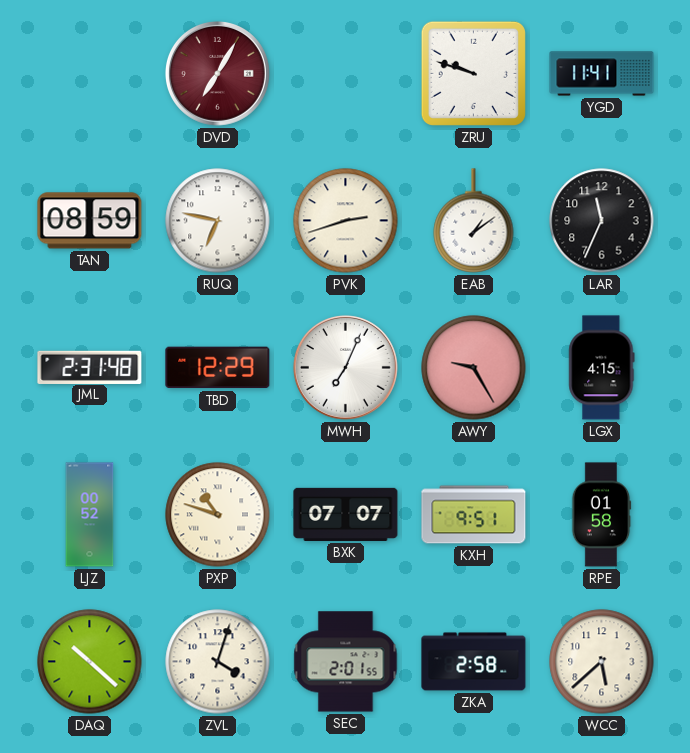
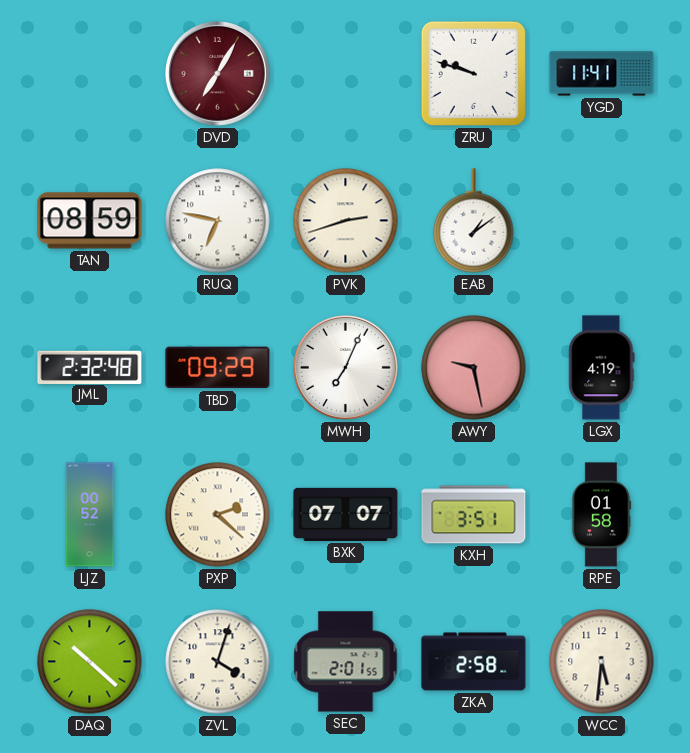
LAR: 11:34 -> none
JML: 2:31 -> 2:32
TBD: 12:29 -> 09:29
AWY: 9:25 -> 9:28
LGX: 4:15 -> 4:19
PXP: 10:48 -> 2:22
KXH: 9:51 -> 3:51
WCC: 5:38 -> 5:31
